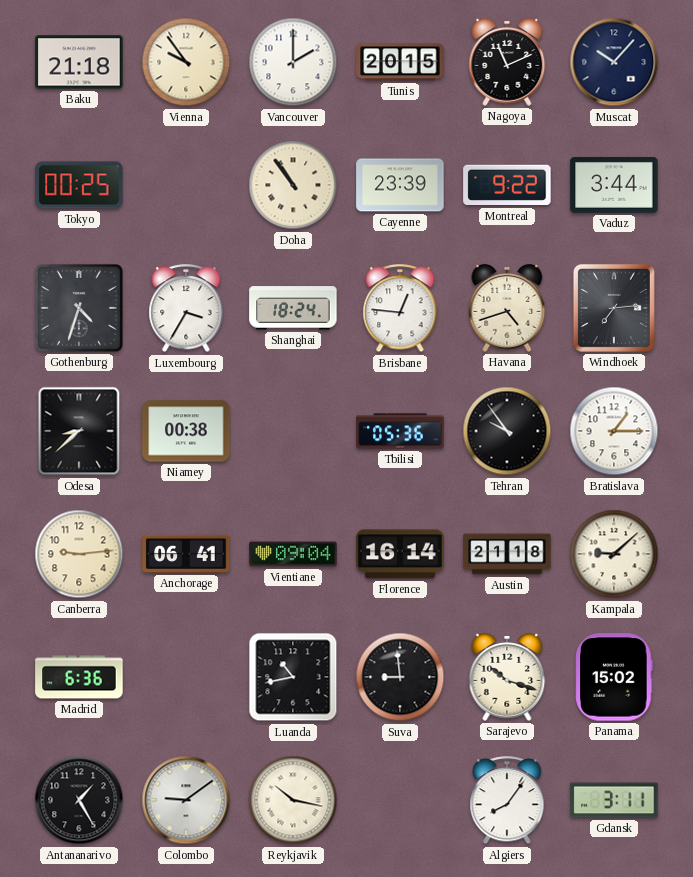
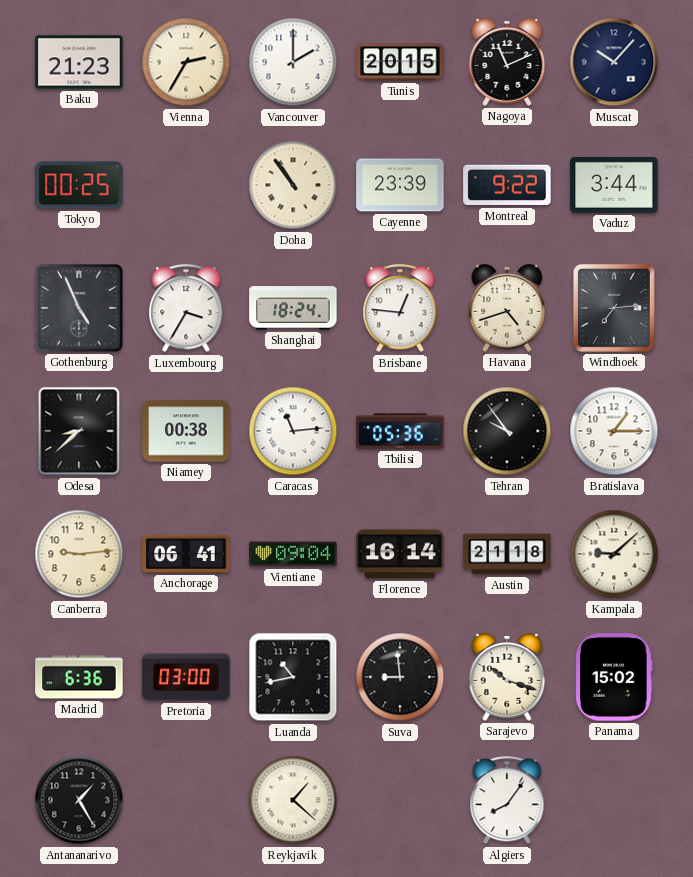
Baku: 21:18 -> 21:23
Vienna: 9:54 -> 2:35
Gothenburg: 4:33 -> 4:56
Caracas: none -> 11:14
Pretoria: none -> 03:00
Colombo: 9:09 -> none
Reykjavik: 10:17 -> 1:22
Gdansk: 3:11 -> none
